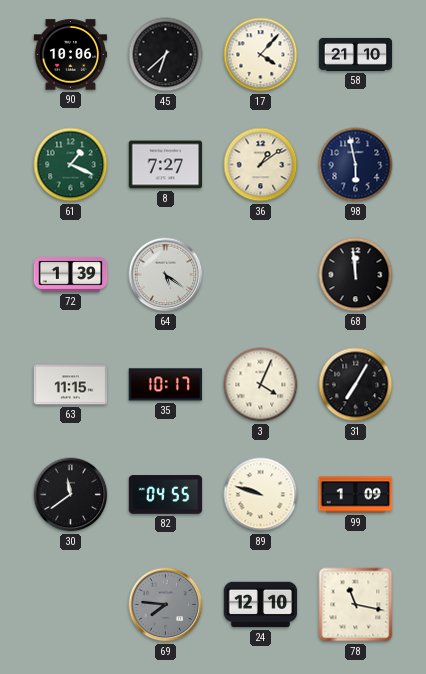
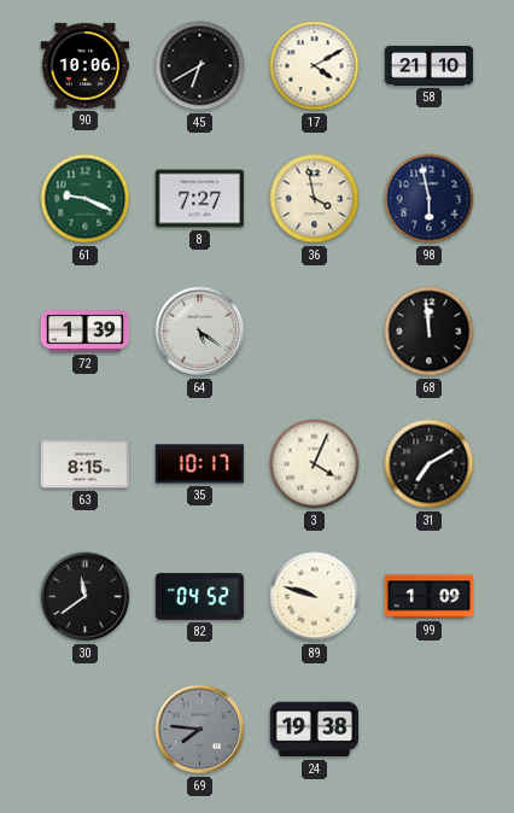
45: 6:38 -> 6:40
17: 4:07 -> 4:10
61: 1:19 -> 9:19
36: 1:09 -> 3:58
63: 11:15 -> 8:15
31: 7:05 -> 7:10
82: 04:55 -> 04:52
24: 12:10 -> 19:38
78: 11:17 -> none
